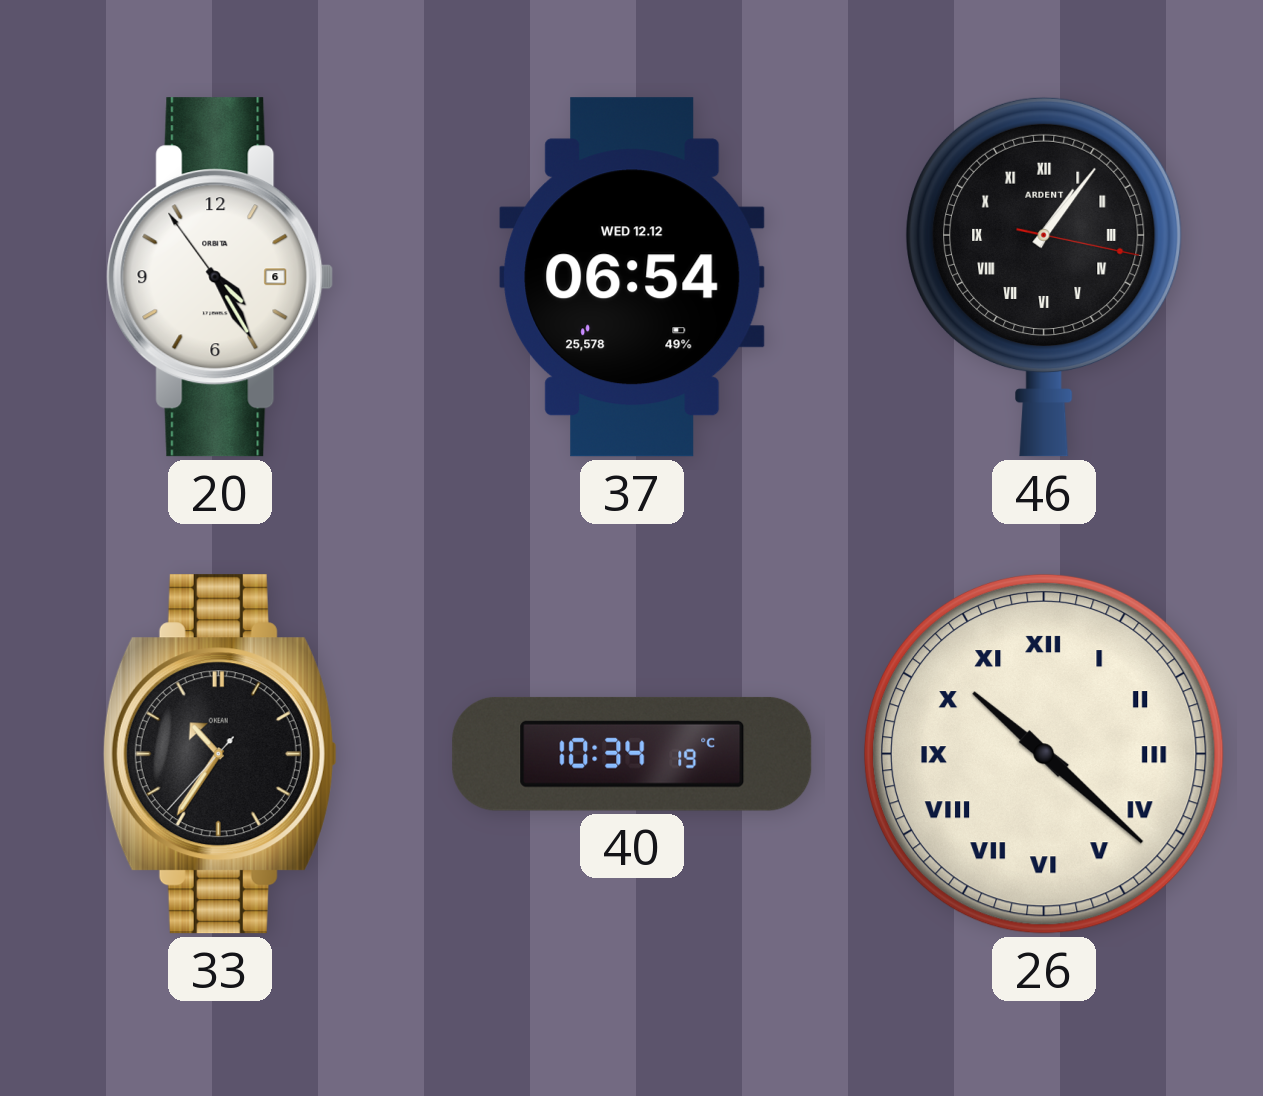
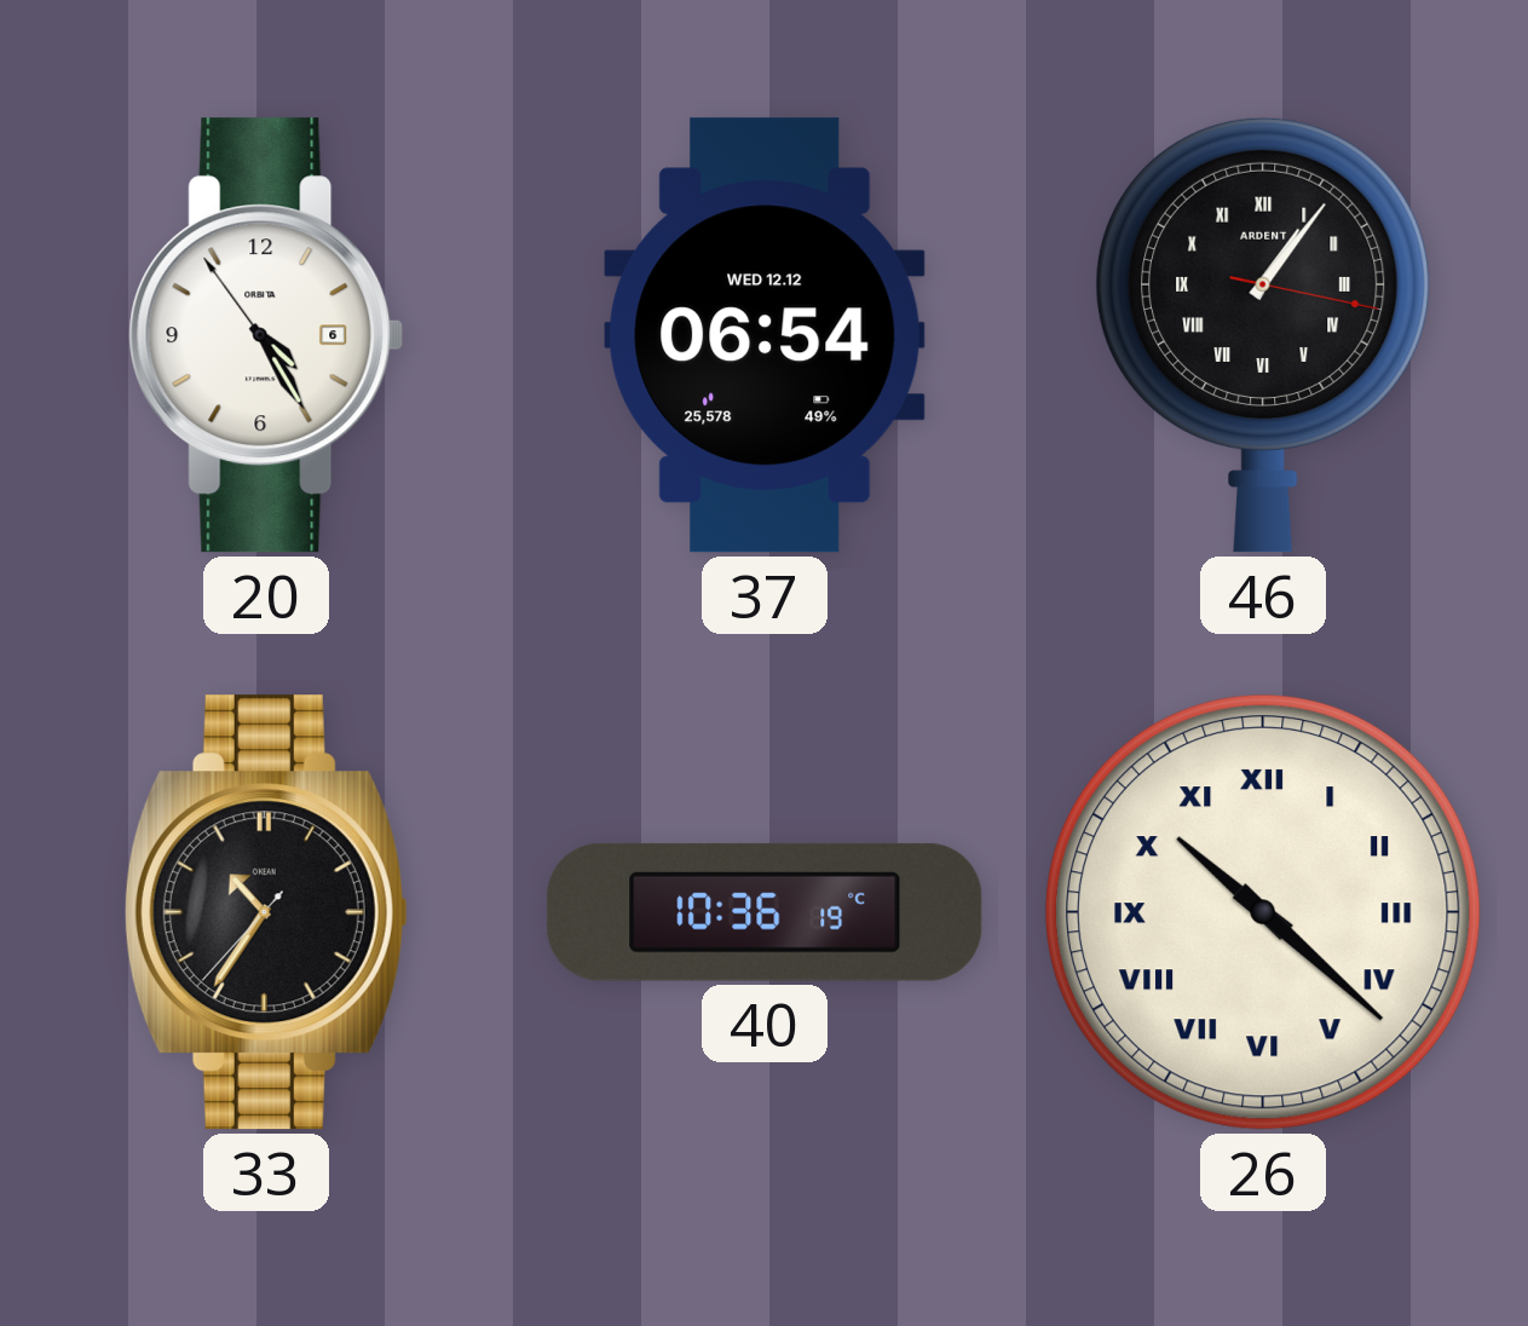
40: 10:34 -> 10:36
